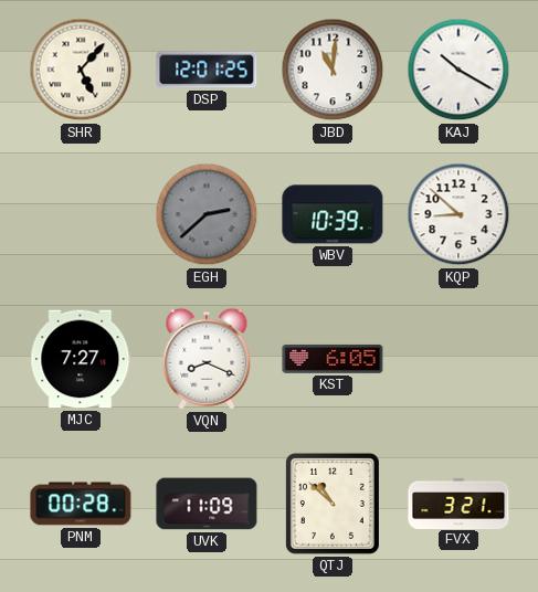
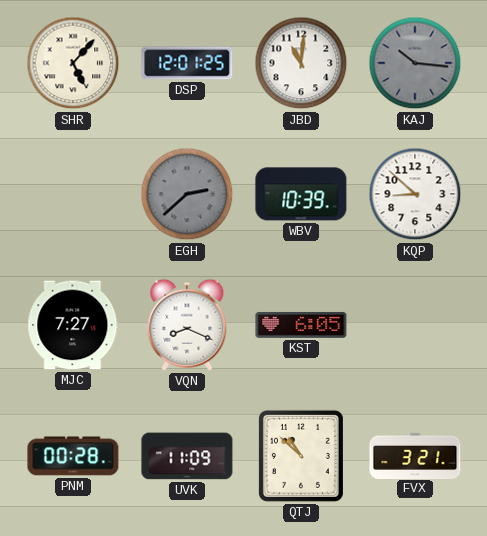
KAJ: 10:20 -> 10:16
KAJ dial: white -> grey
